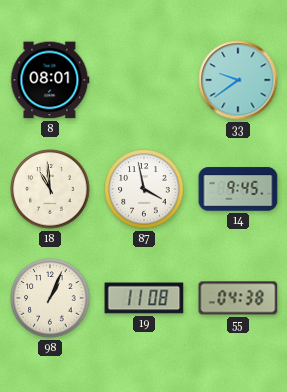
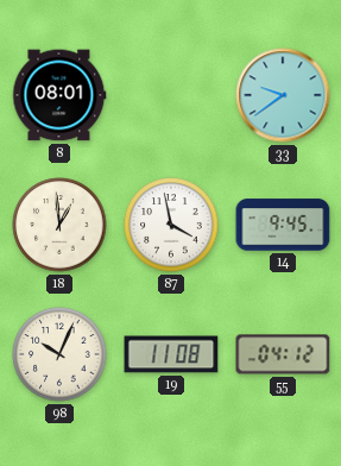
18: 10:59 -> 12:59
98: 1:04 -> 10:04
55: 04:38 -> 04:12
